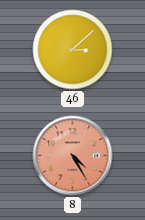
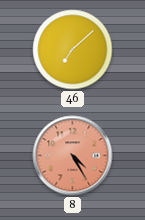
46: 3:08 -> 7:08
